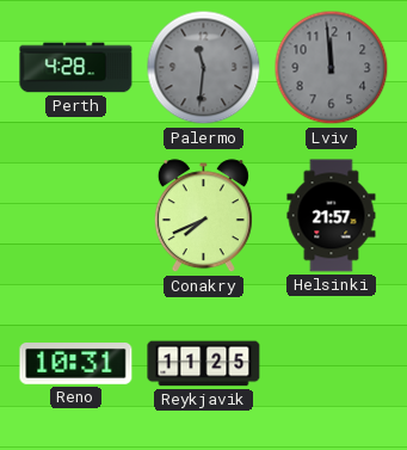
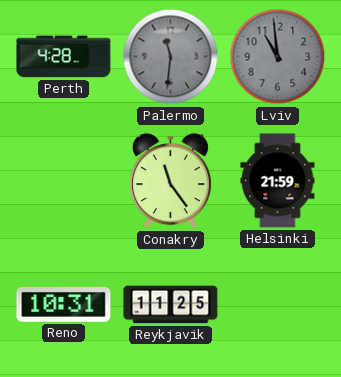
Lviv: 11:59 -> 10:59
Conakry: 7:41 -> 11:24
Helsinki: 21:57 -> 21:59
